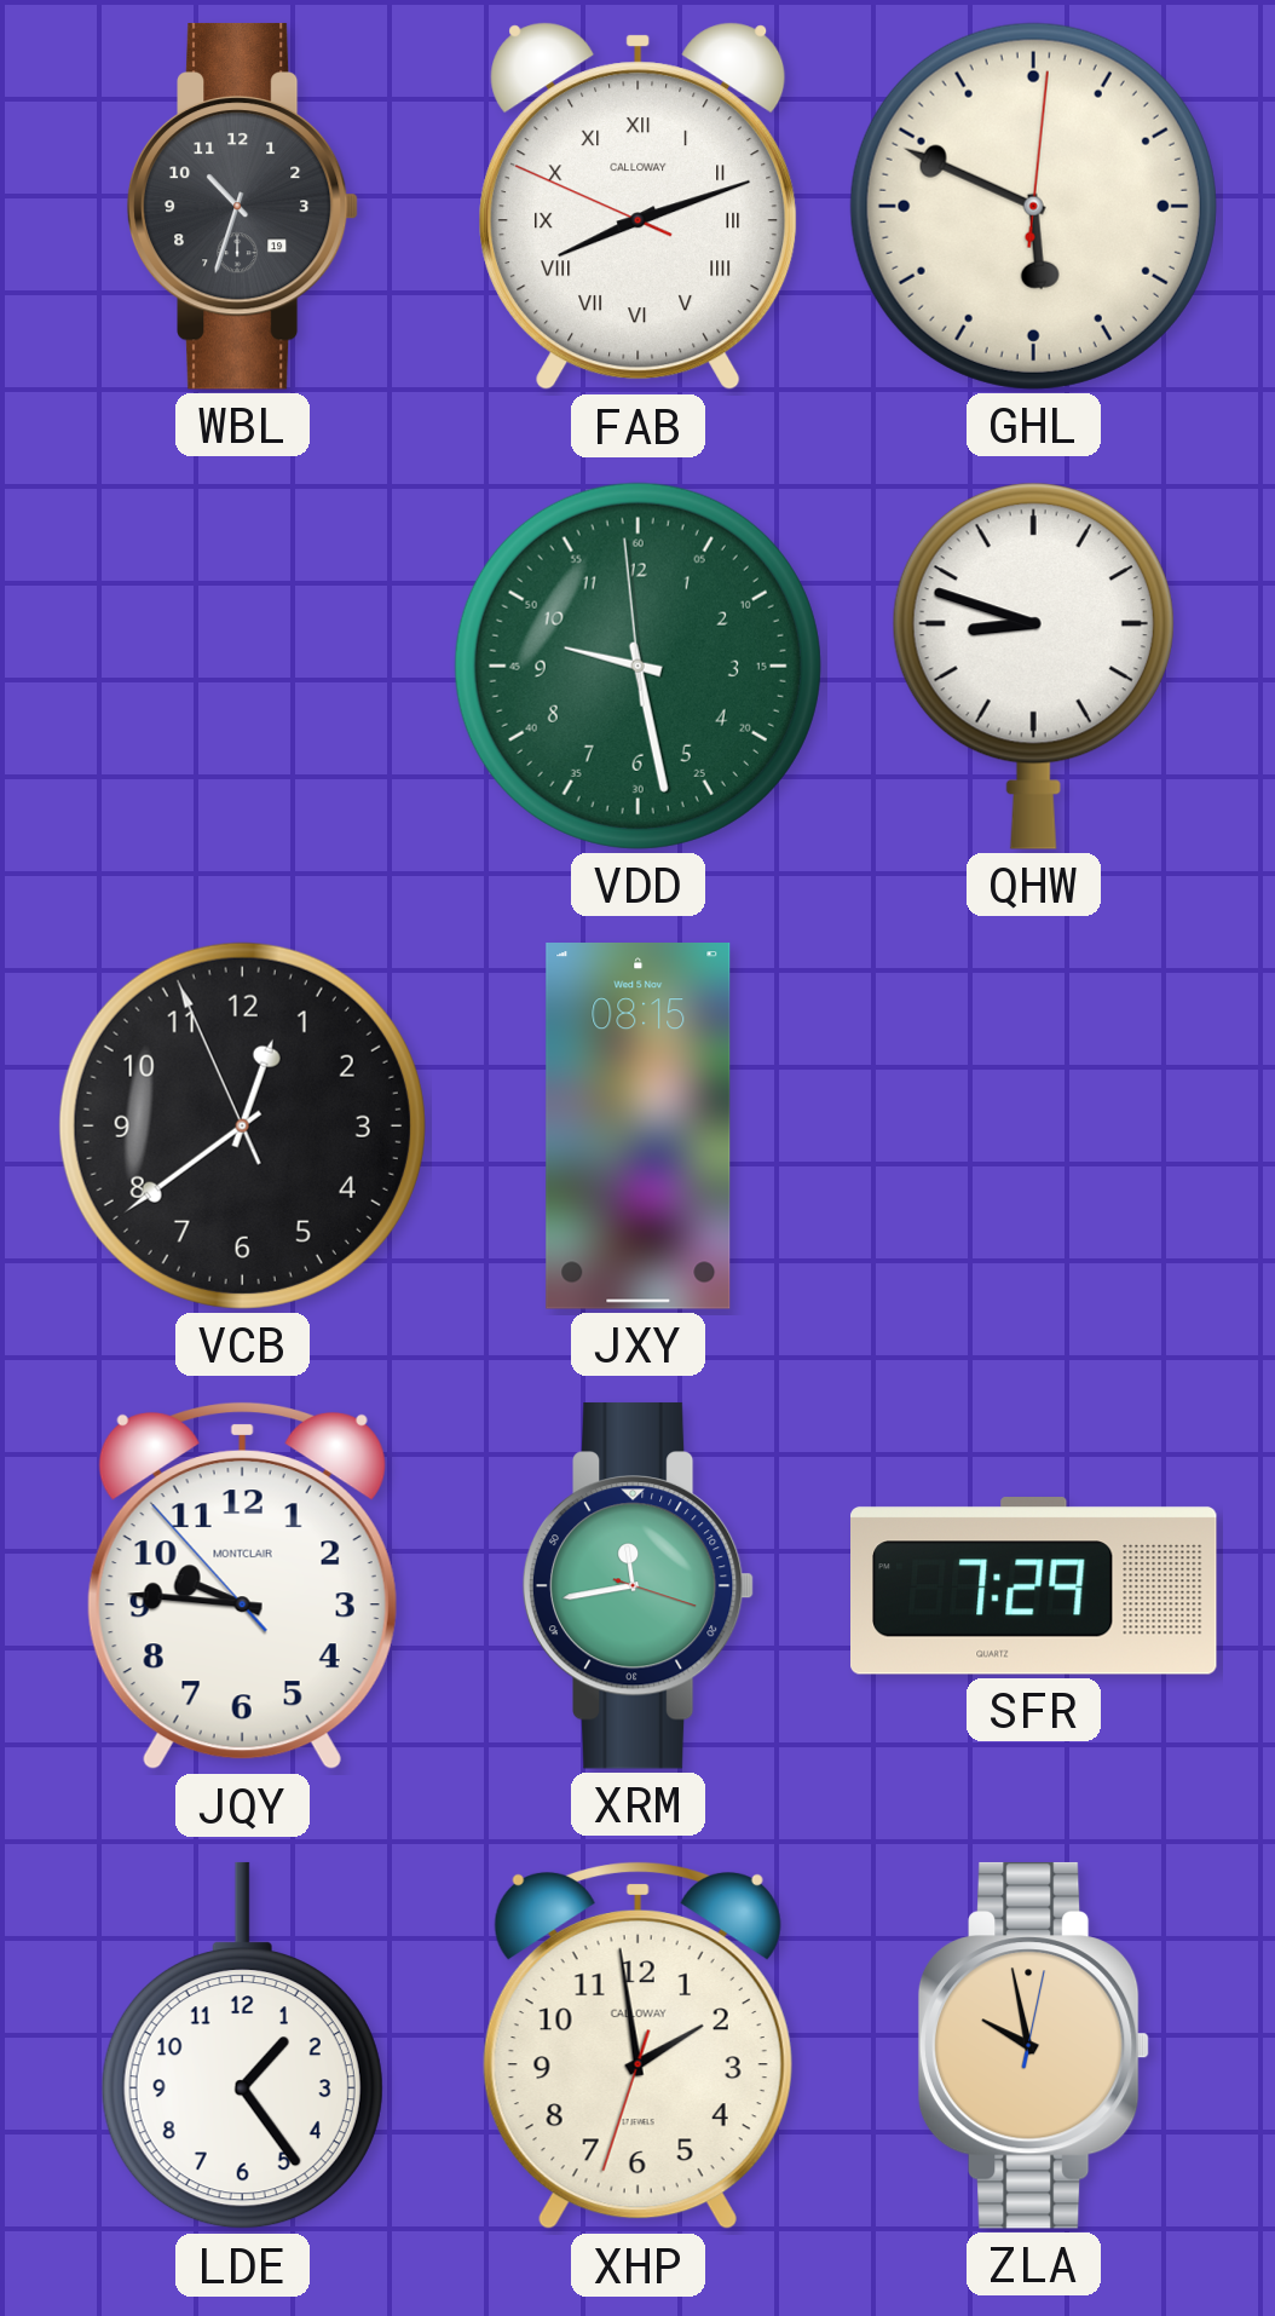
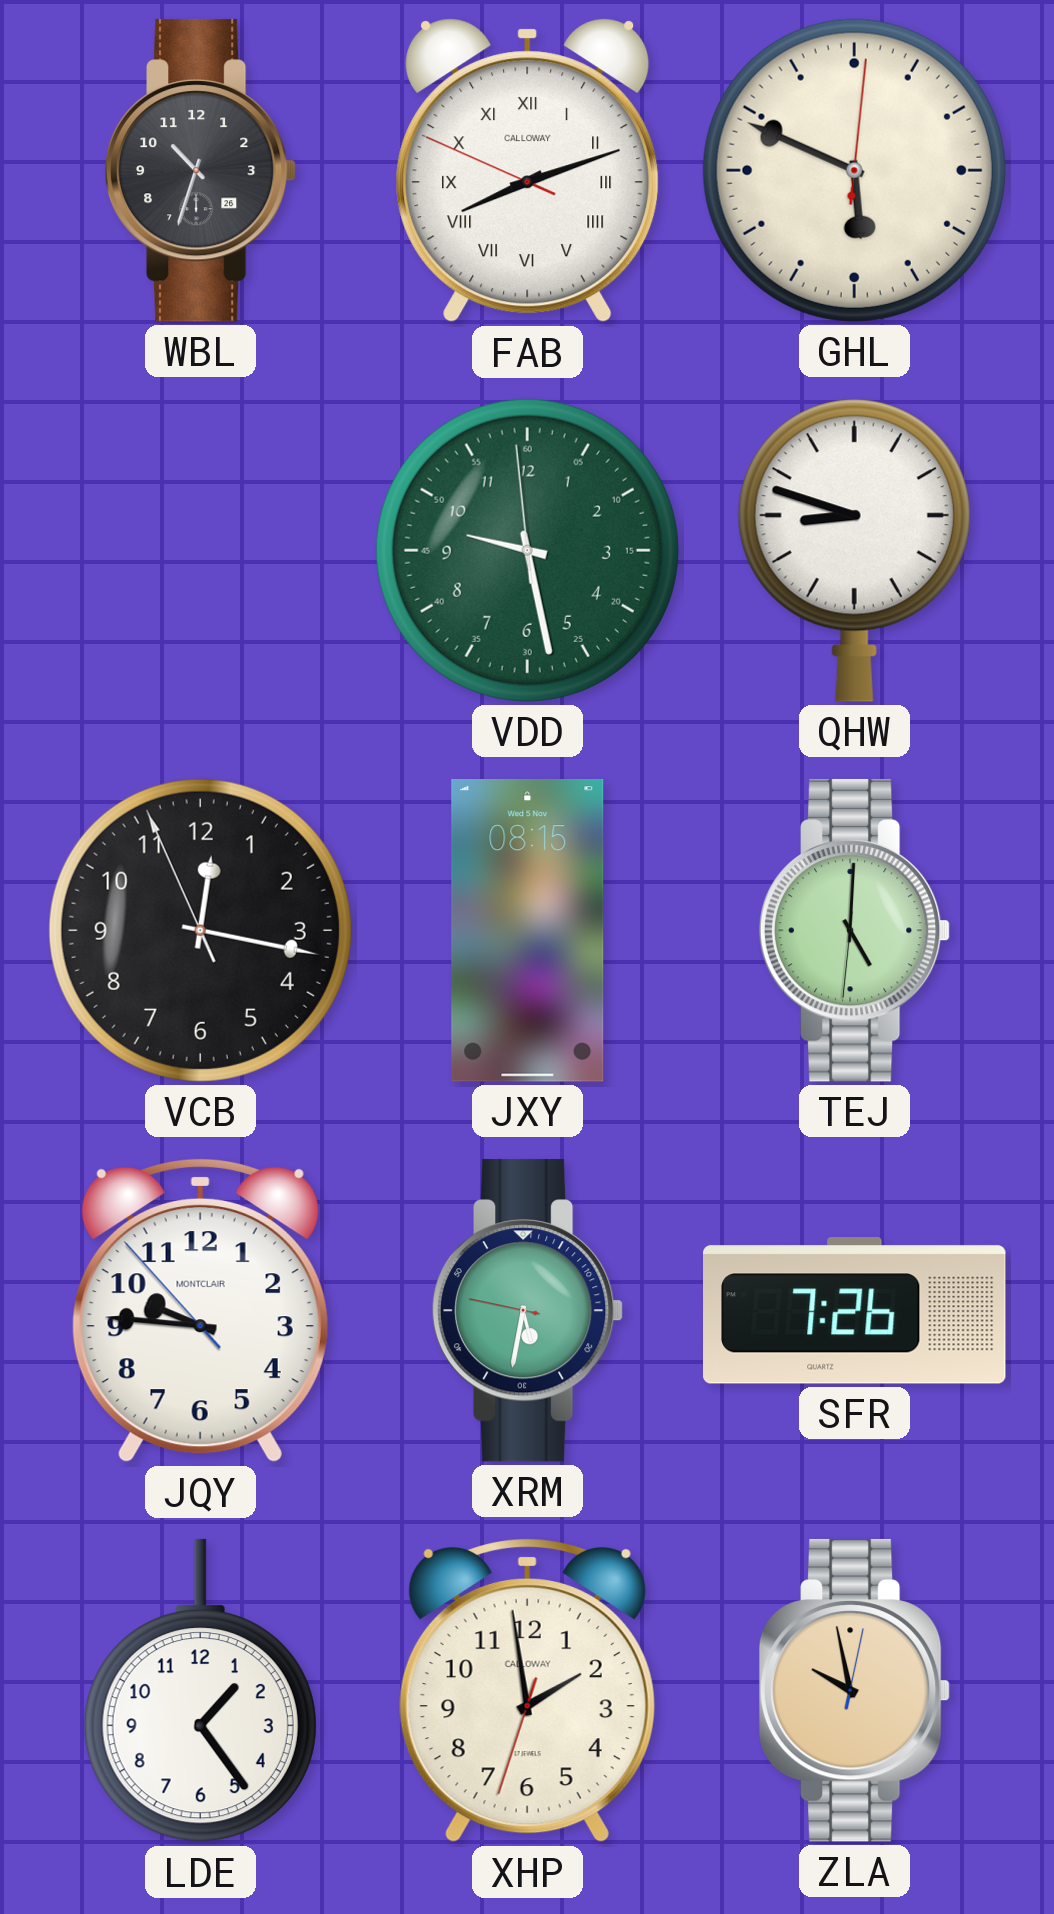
WBL date: 19 -> 26
VCB: 12:38 -> 12:16
TEJ: none -> 5:00
XRM: 11:43 -> 5:31
SFR: 7:29 -> 7:26
